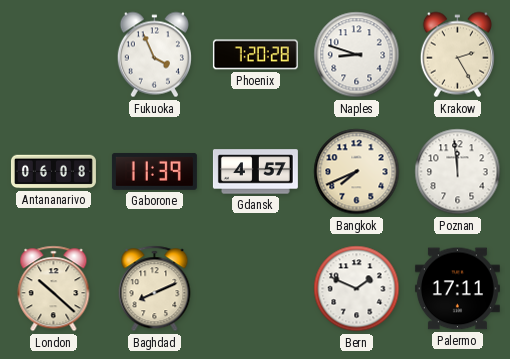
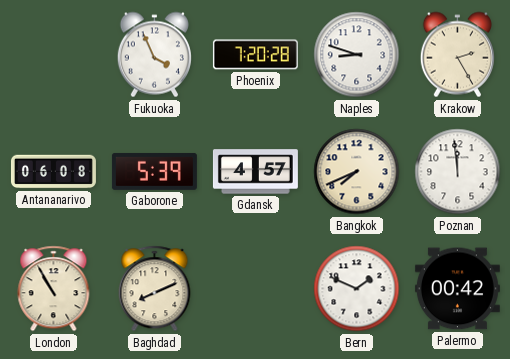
Gaborone: 11:39 -> 5:39
London: 10:22 -> 10:55
Palermo: 17:11 -> 00:42
